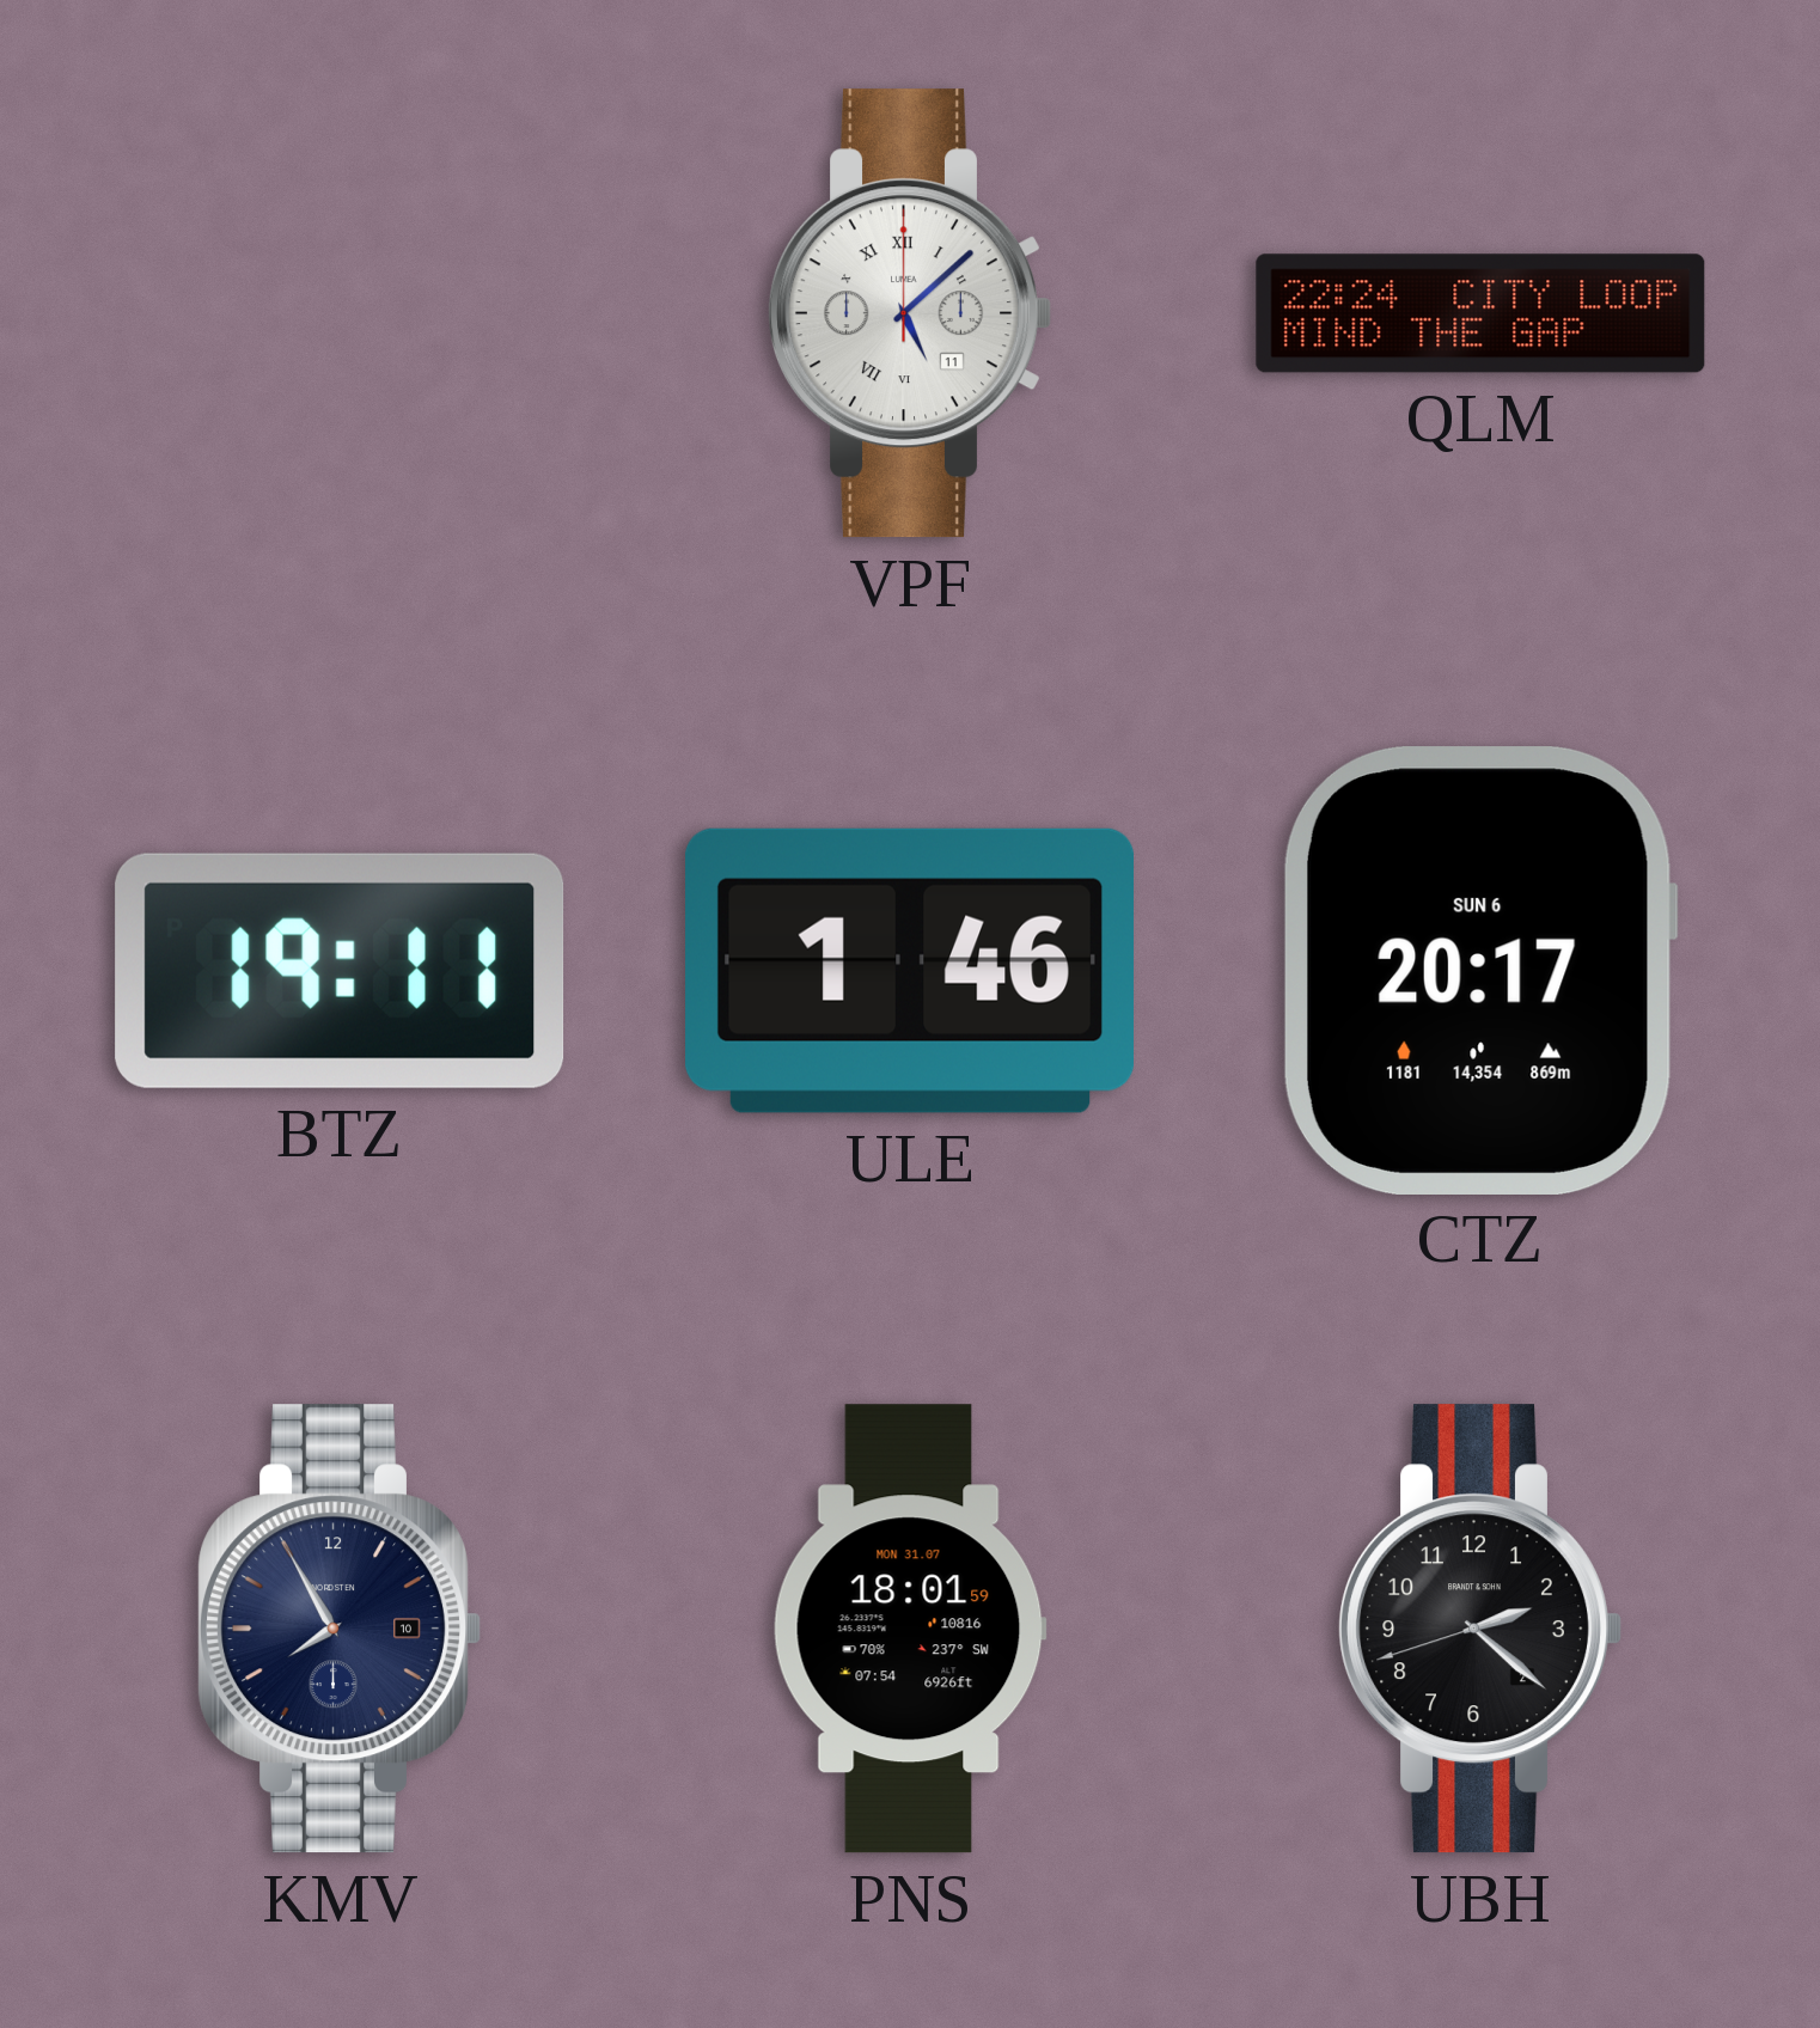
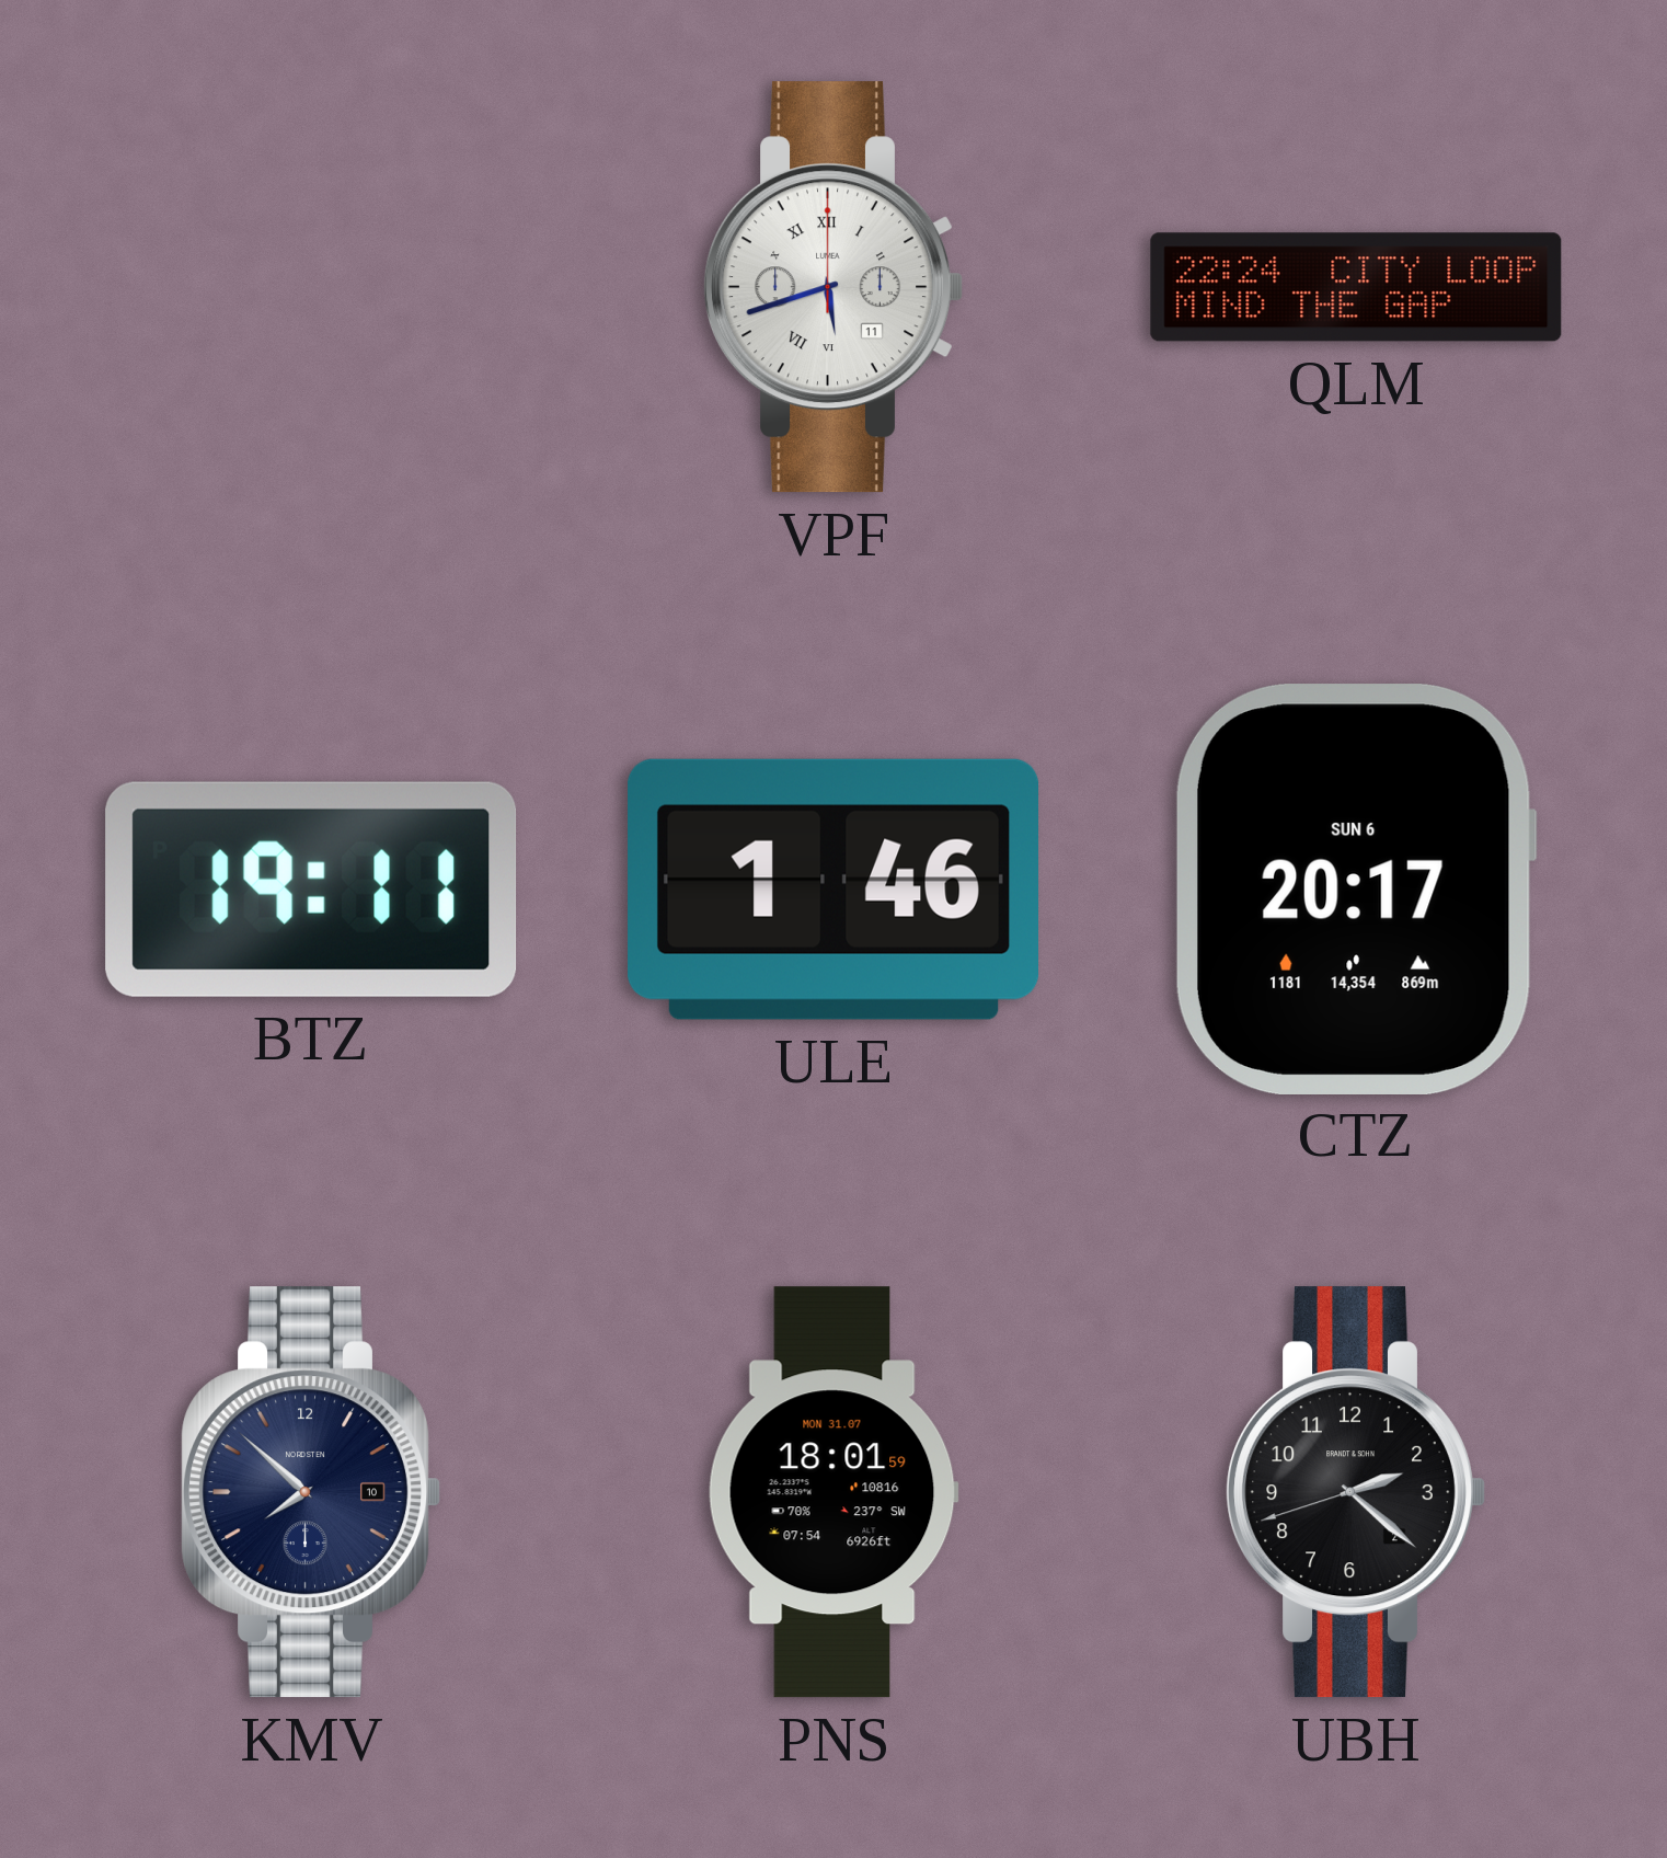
VPF: 5:08 -> 5:42
KMV: 7:55 -> 7:52
